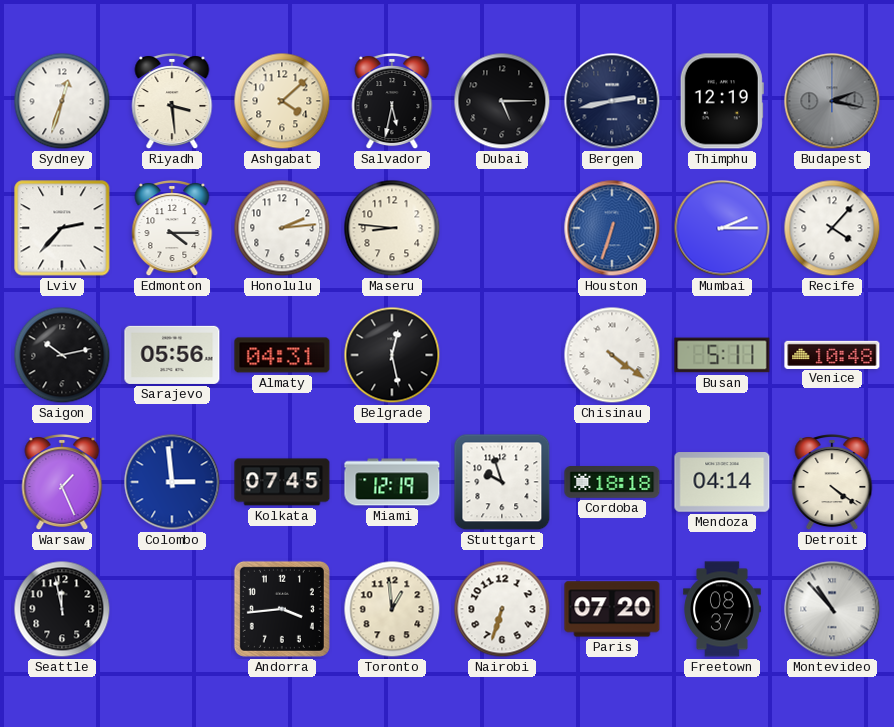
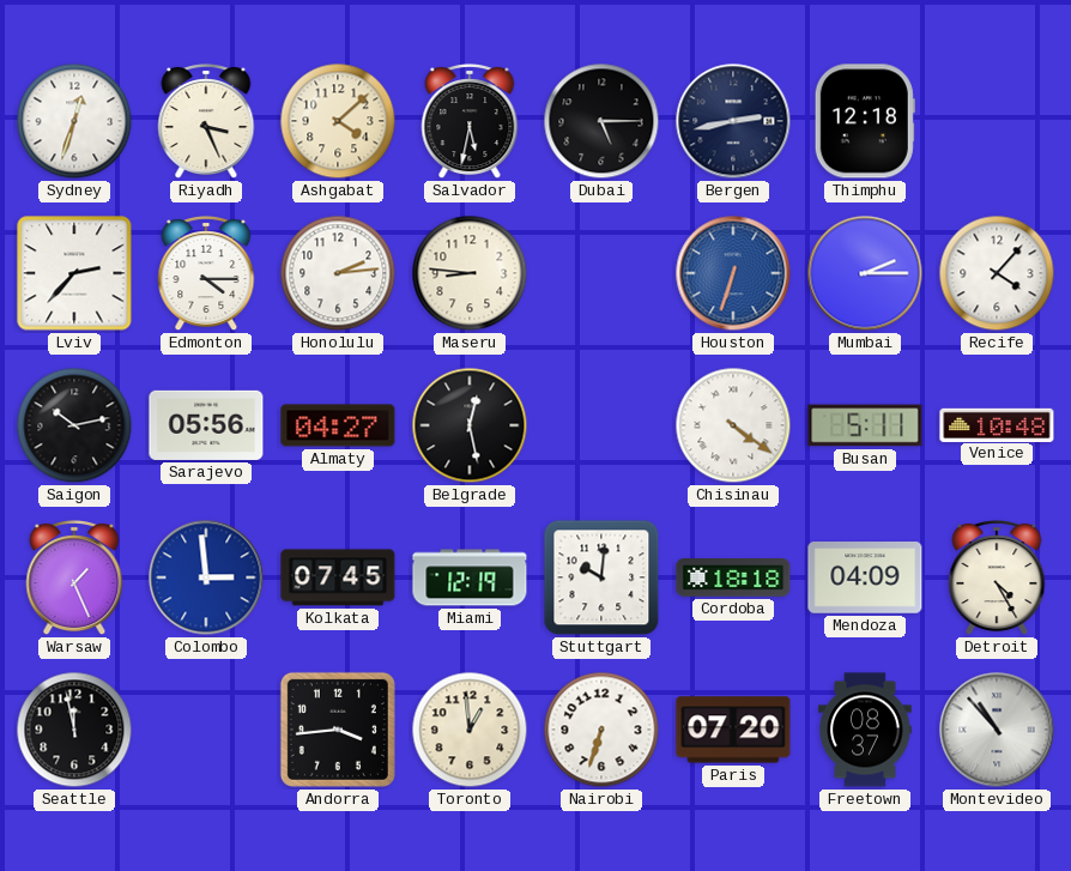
Riyadh: 3:29 -> 3:26
Thimphu: 12:19 -> 12:18
Budapest: 2:17 -> none
Almaty: 04:31 -> 04:27
Stuttgart: 9:57 -> 10:01
Mendoza: 04:14 -> 04:09
Detroit: 4:21 -> 4:25
